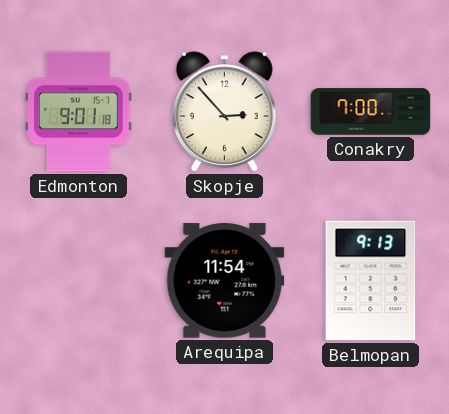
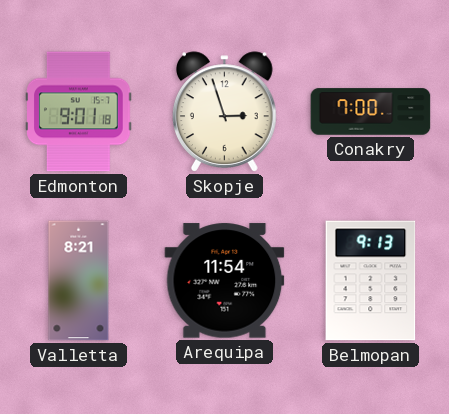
Skopje: 2:53 -> 2:57
Valletta: none -> 8:21
